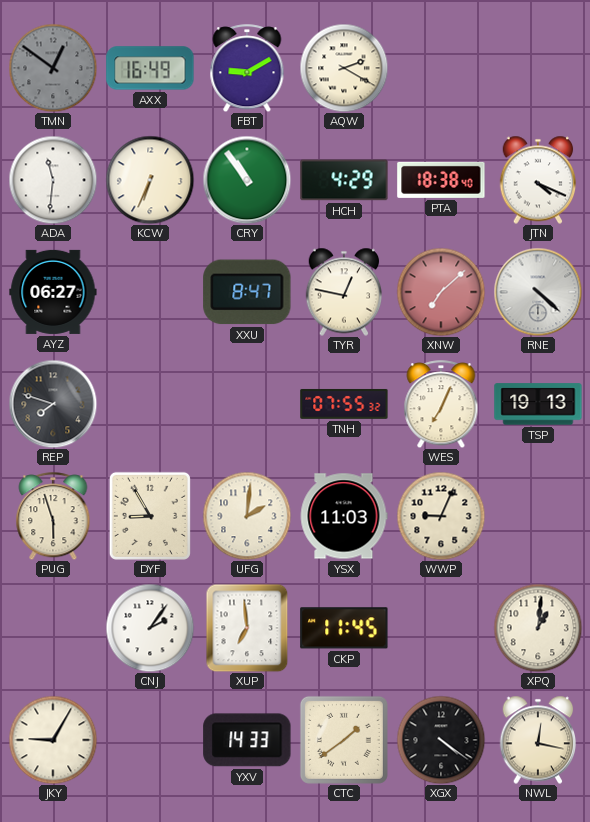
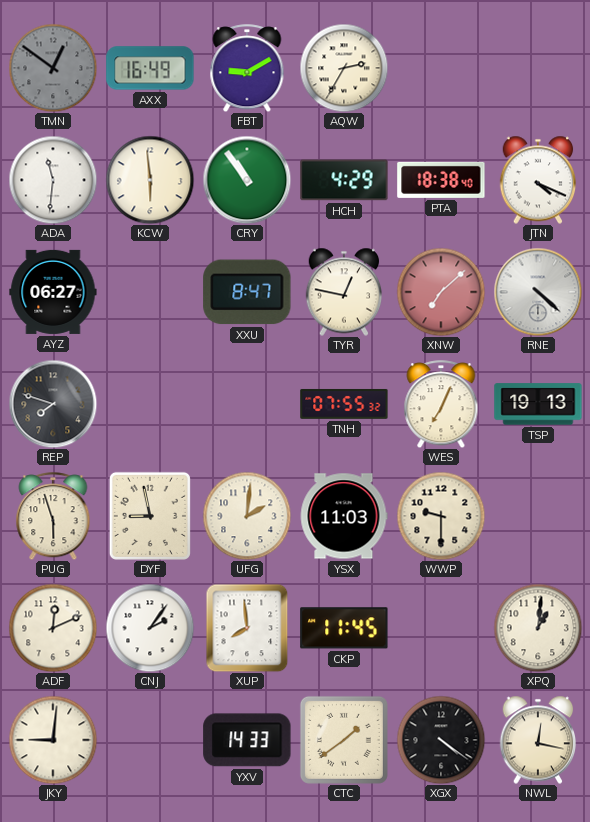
AQW: 2:20 -> 2:35
KCW: 6:34 -> 5:59
DYF: 8:55 -> 8:58
WWP: 9:04 -> 9:30
ADF: none -> 12:11
XUP: 6:59 -> 7:59
JKY: 9:05 -> 9:01
